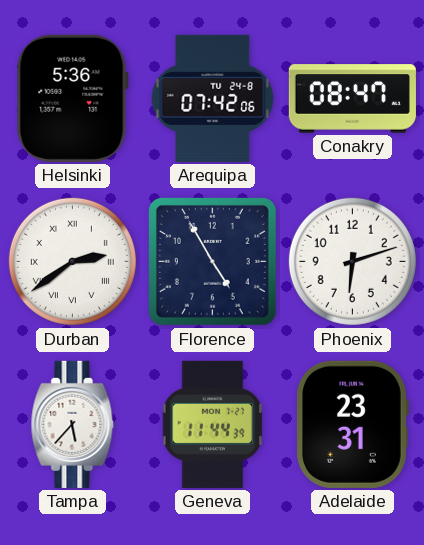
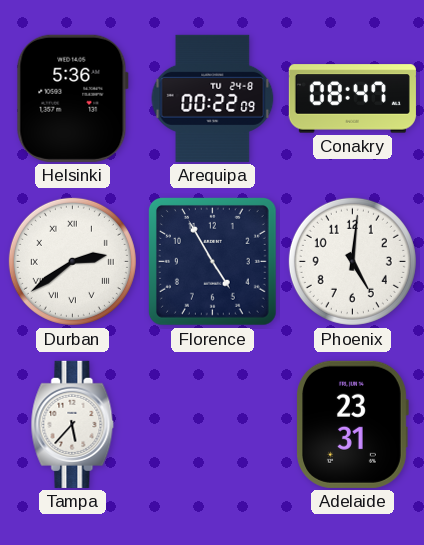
Arequipa: 07:42 -> 00:22
Phoenix: 6:12 -> 5:01
Geneva: 11:44 -> none
